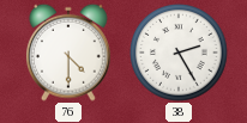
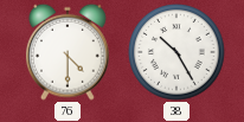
38: 2:25 -> 10:25
